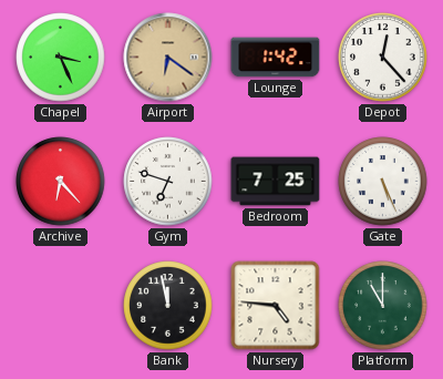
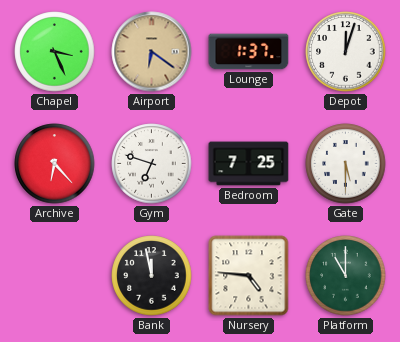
Lounge: 1:42 -> 1:37
Depot: 12:23 -> 12:03
Gate: 5:26 -> 5:30
